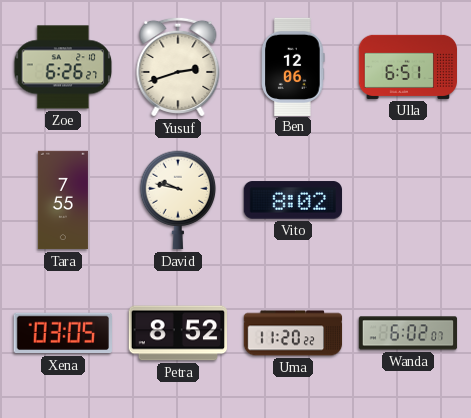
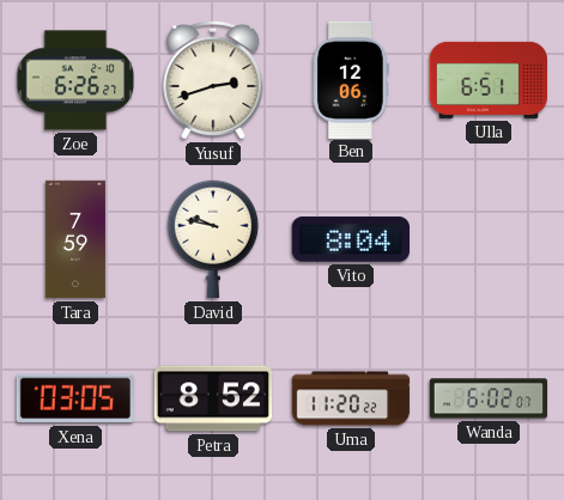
Tara: 7:55 -> 7:59
Vito: 8:02 -> 8:04
